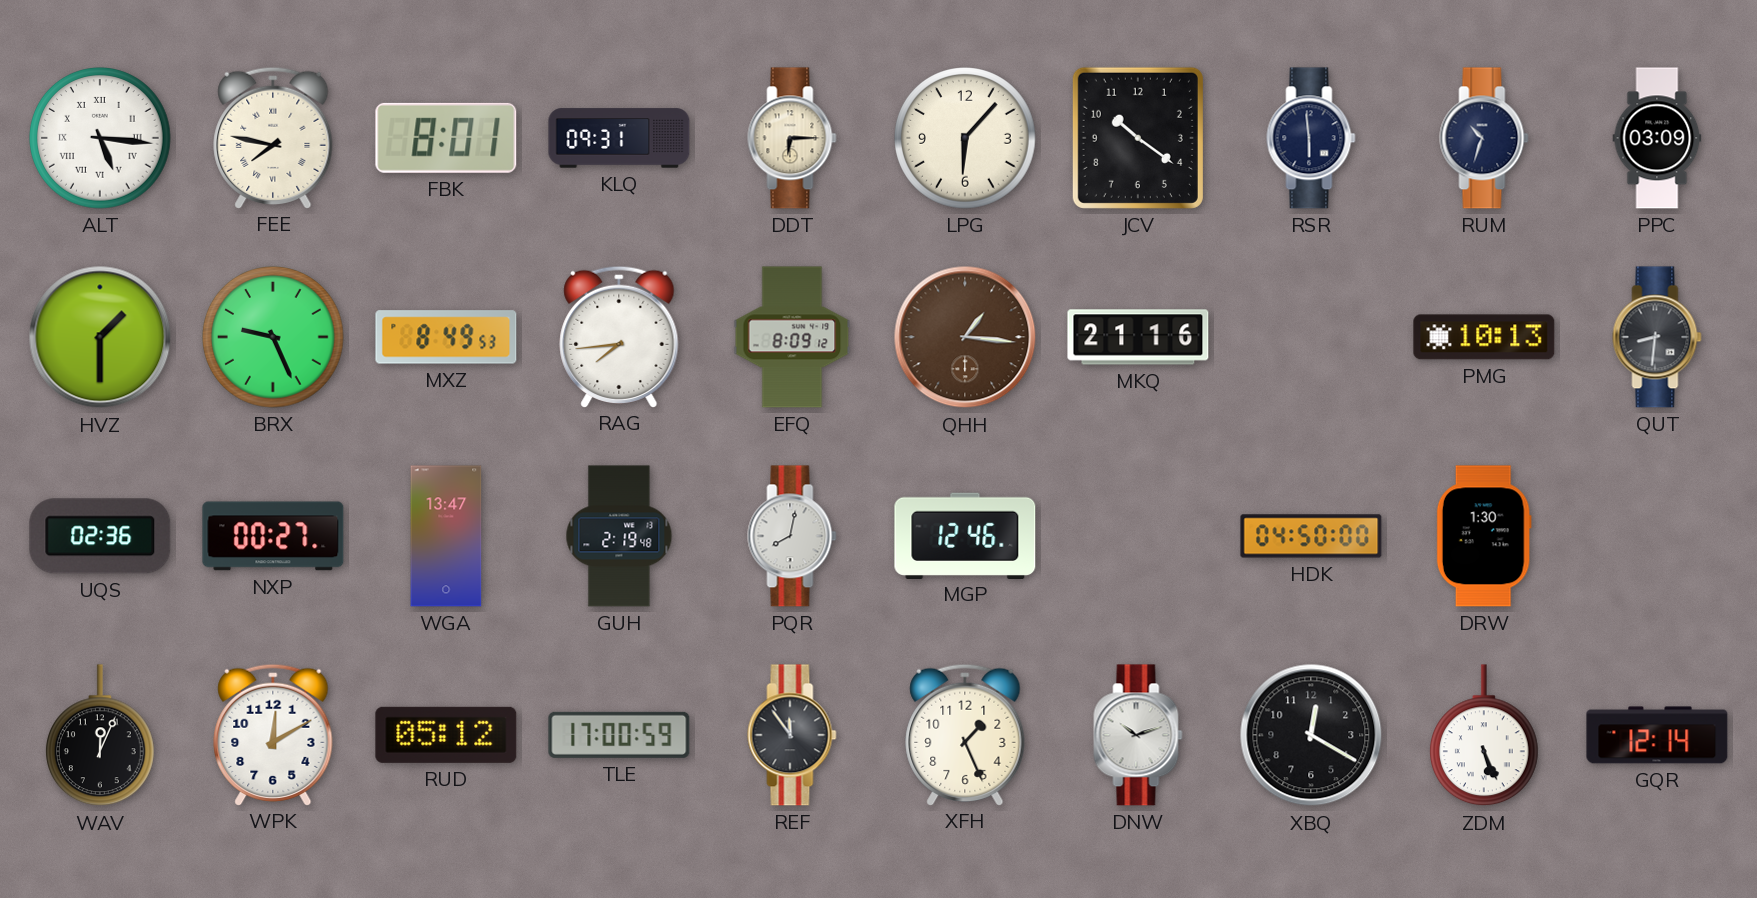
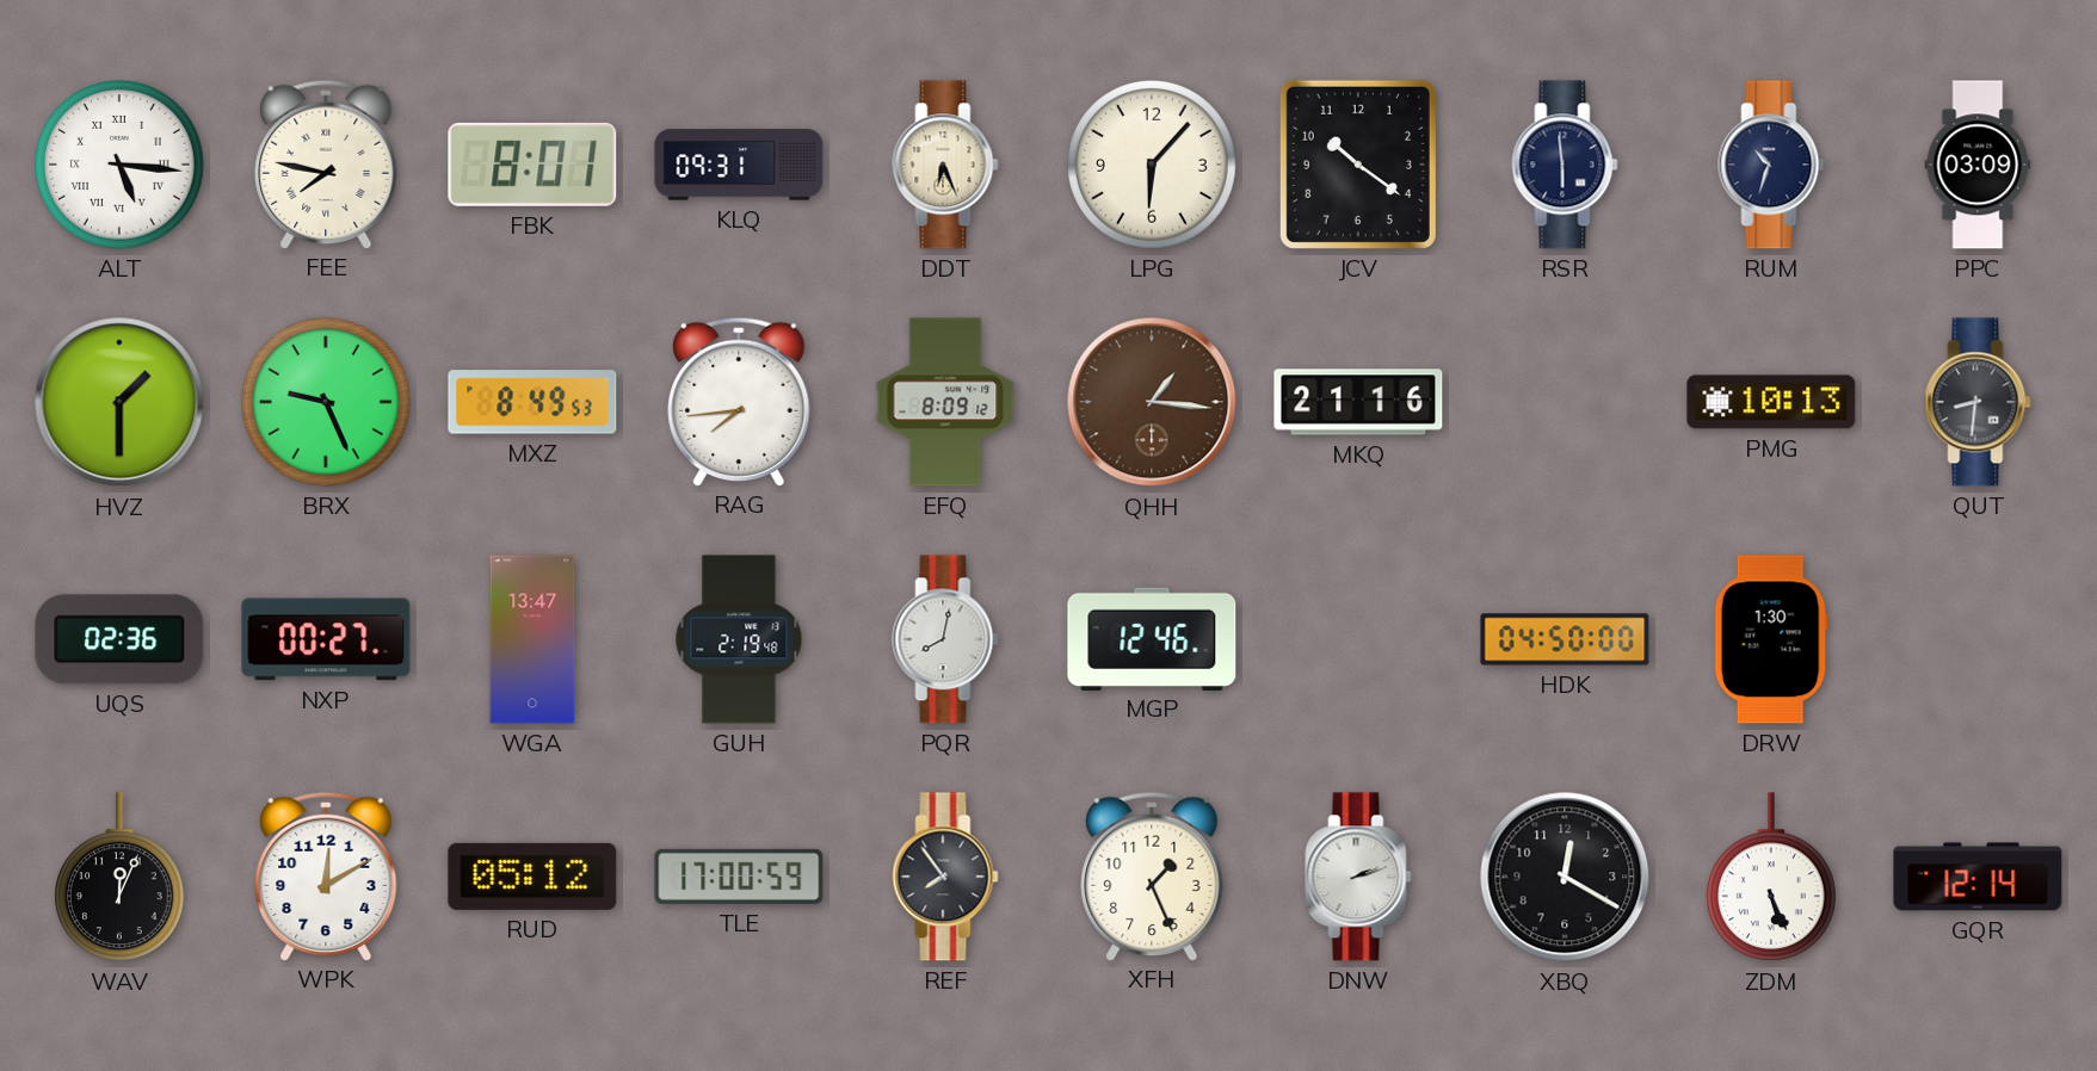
DDT: 6:15 -> 6:26
REF: 11:54 -> 7:54
DNW: 10:12 -> 2:12
